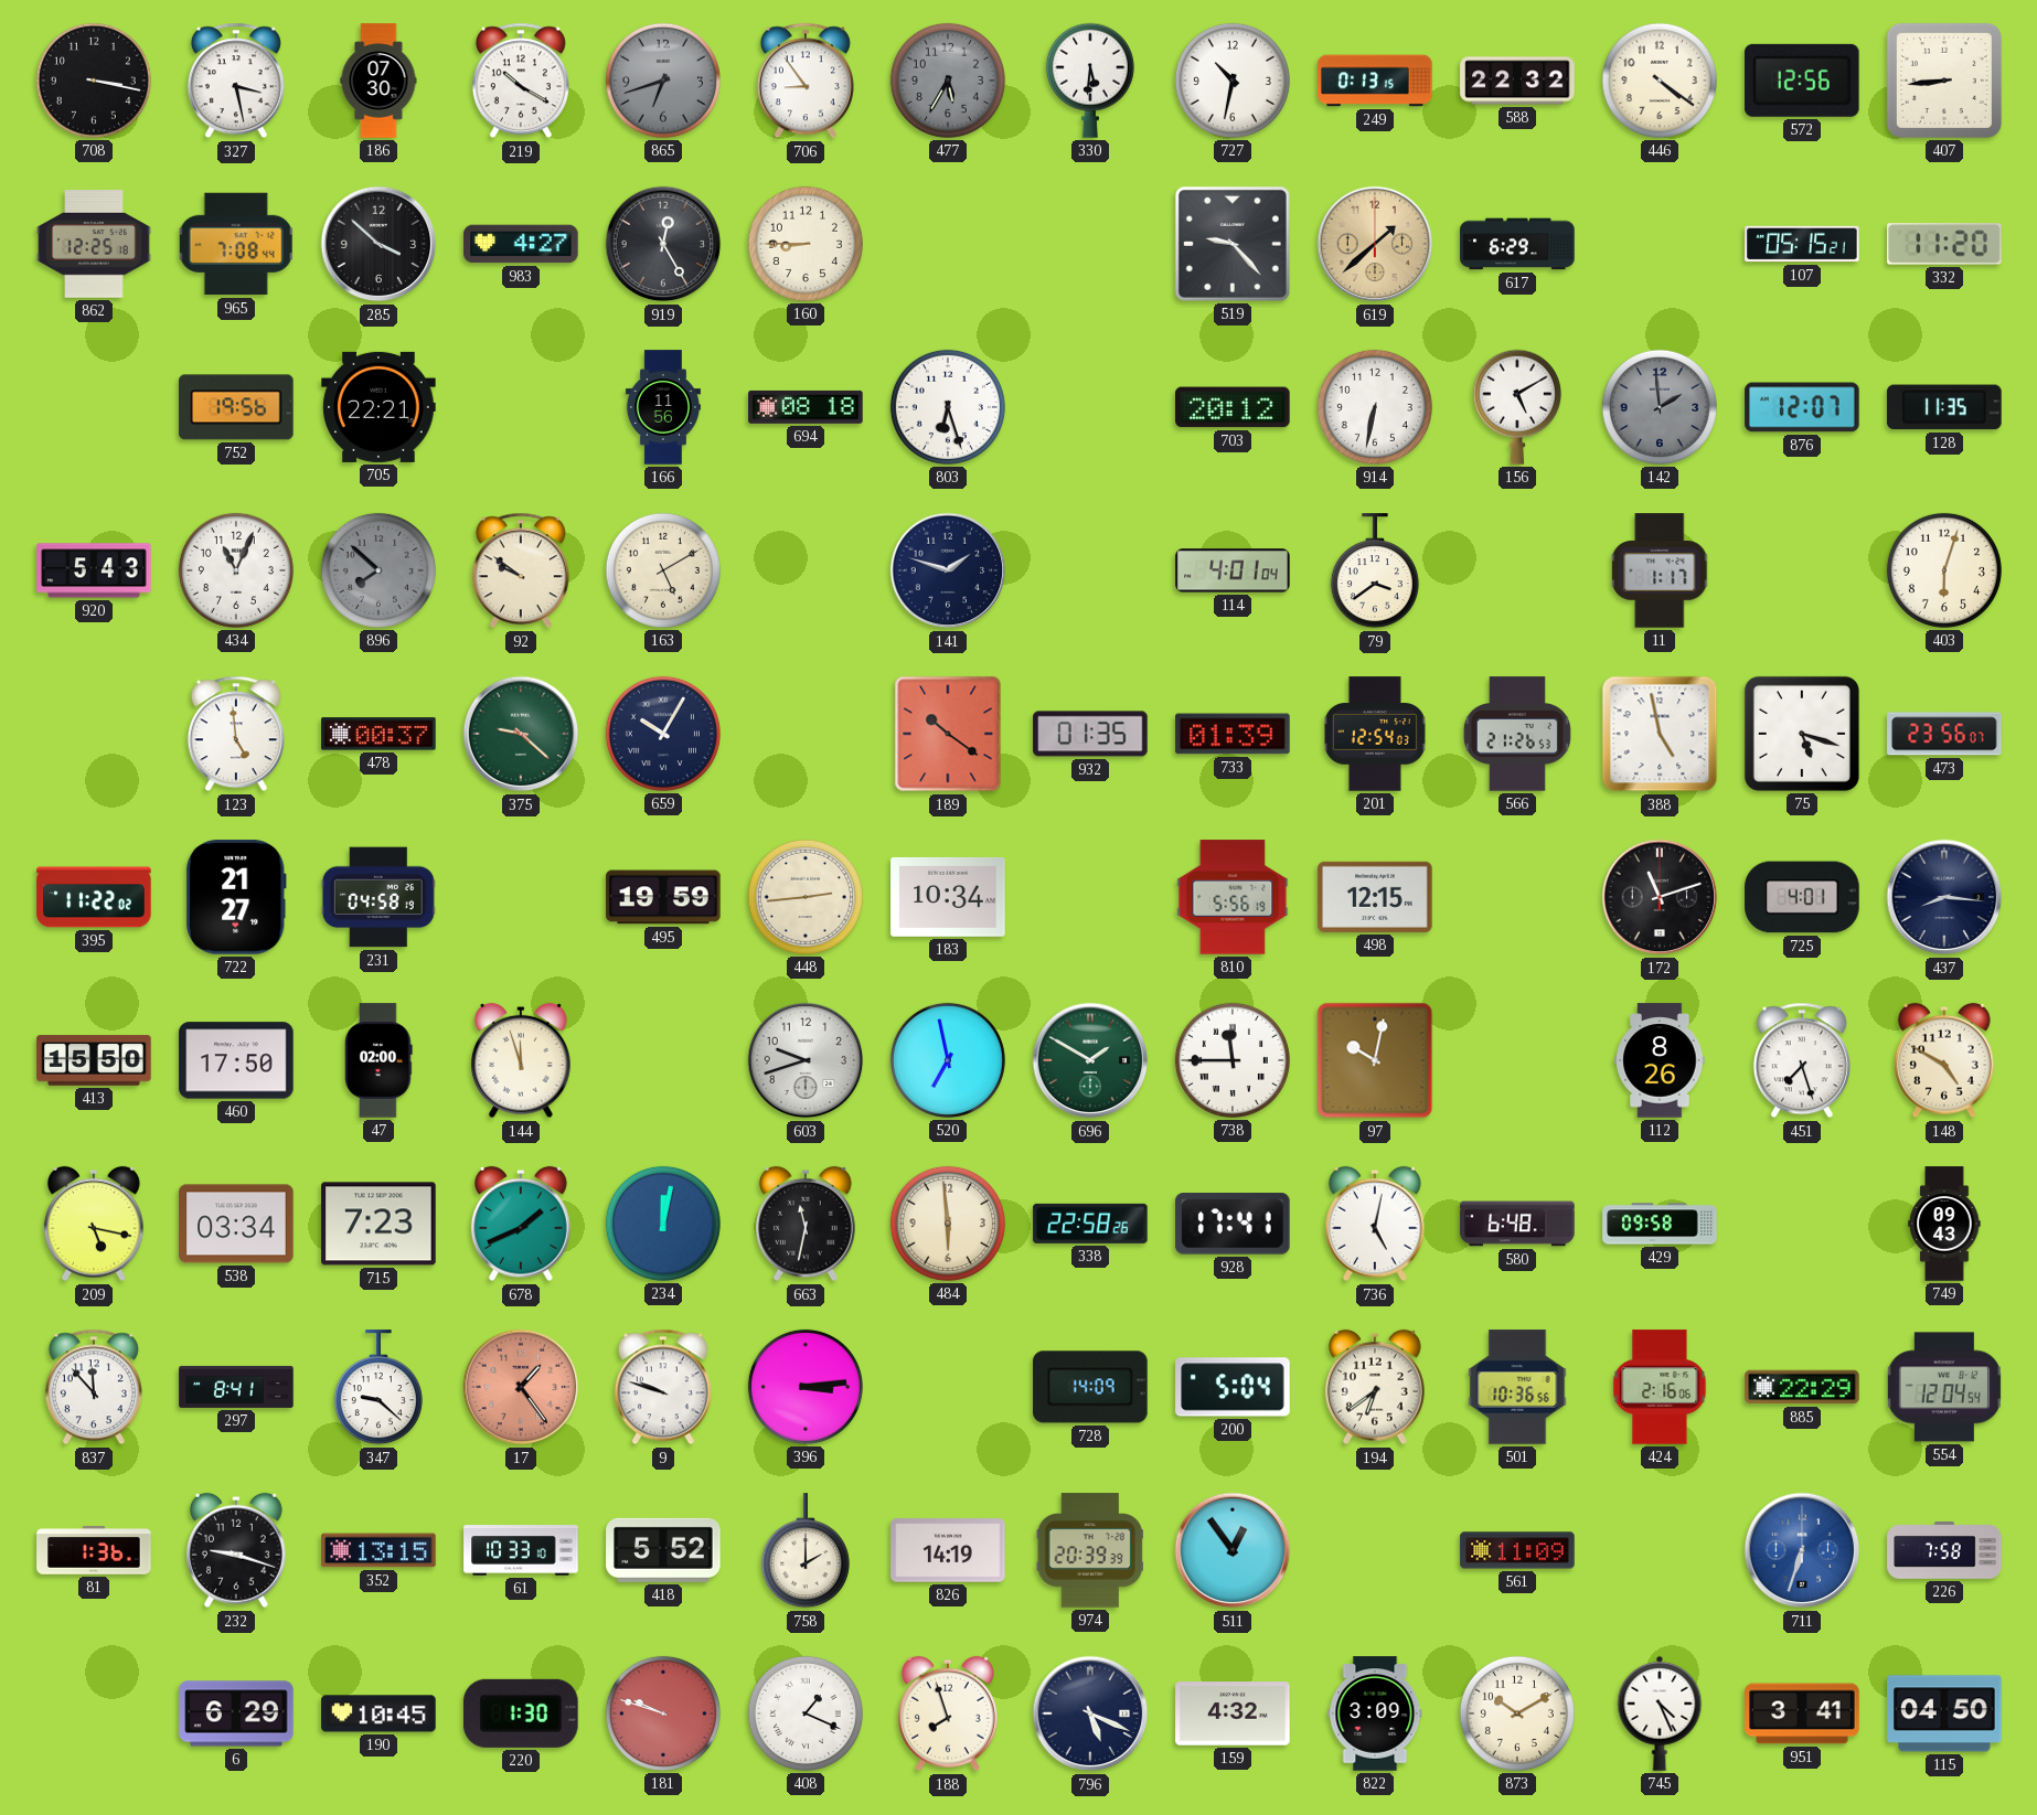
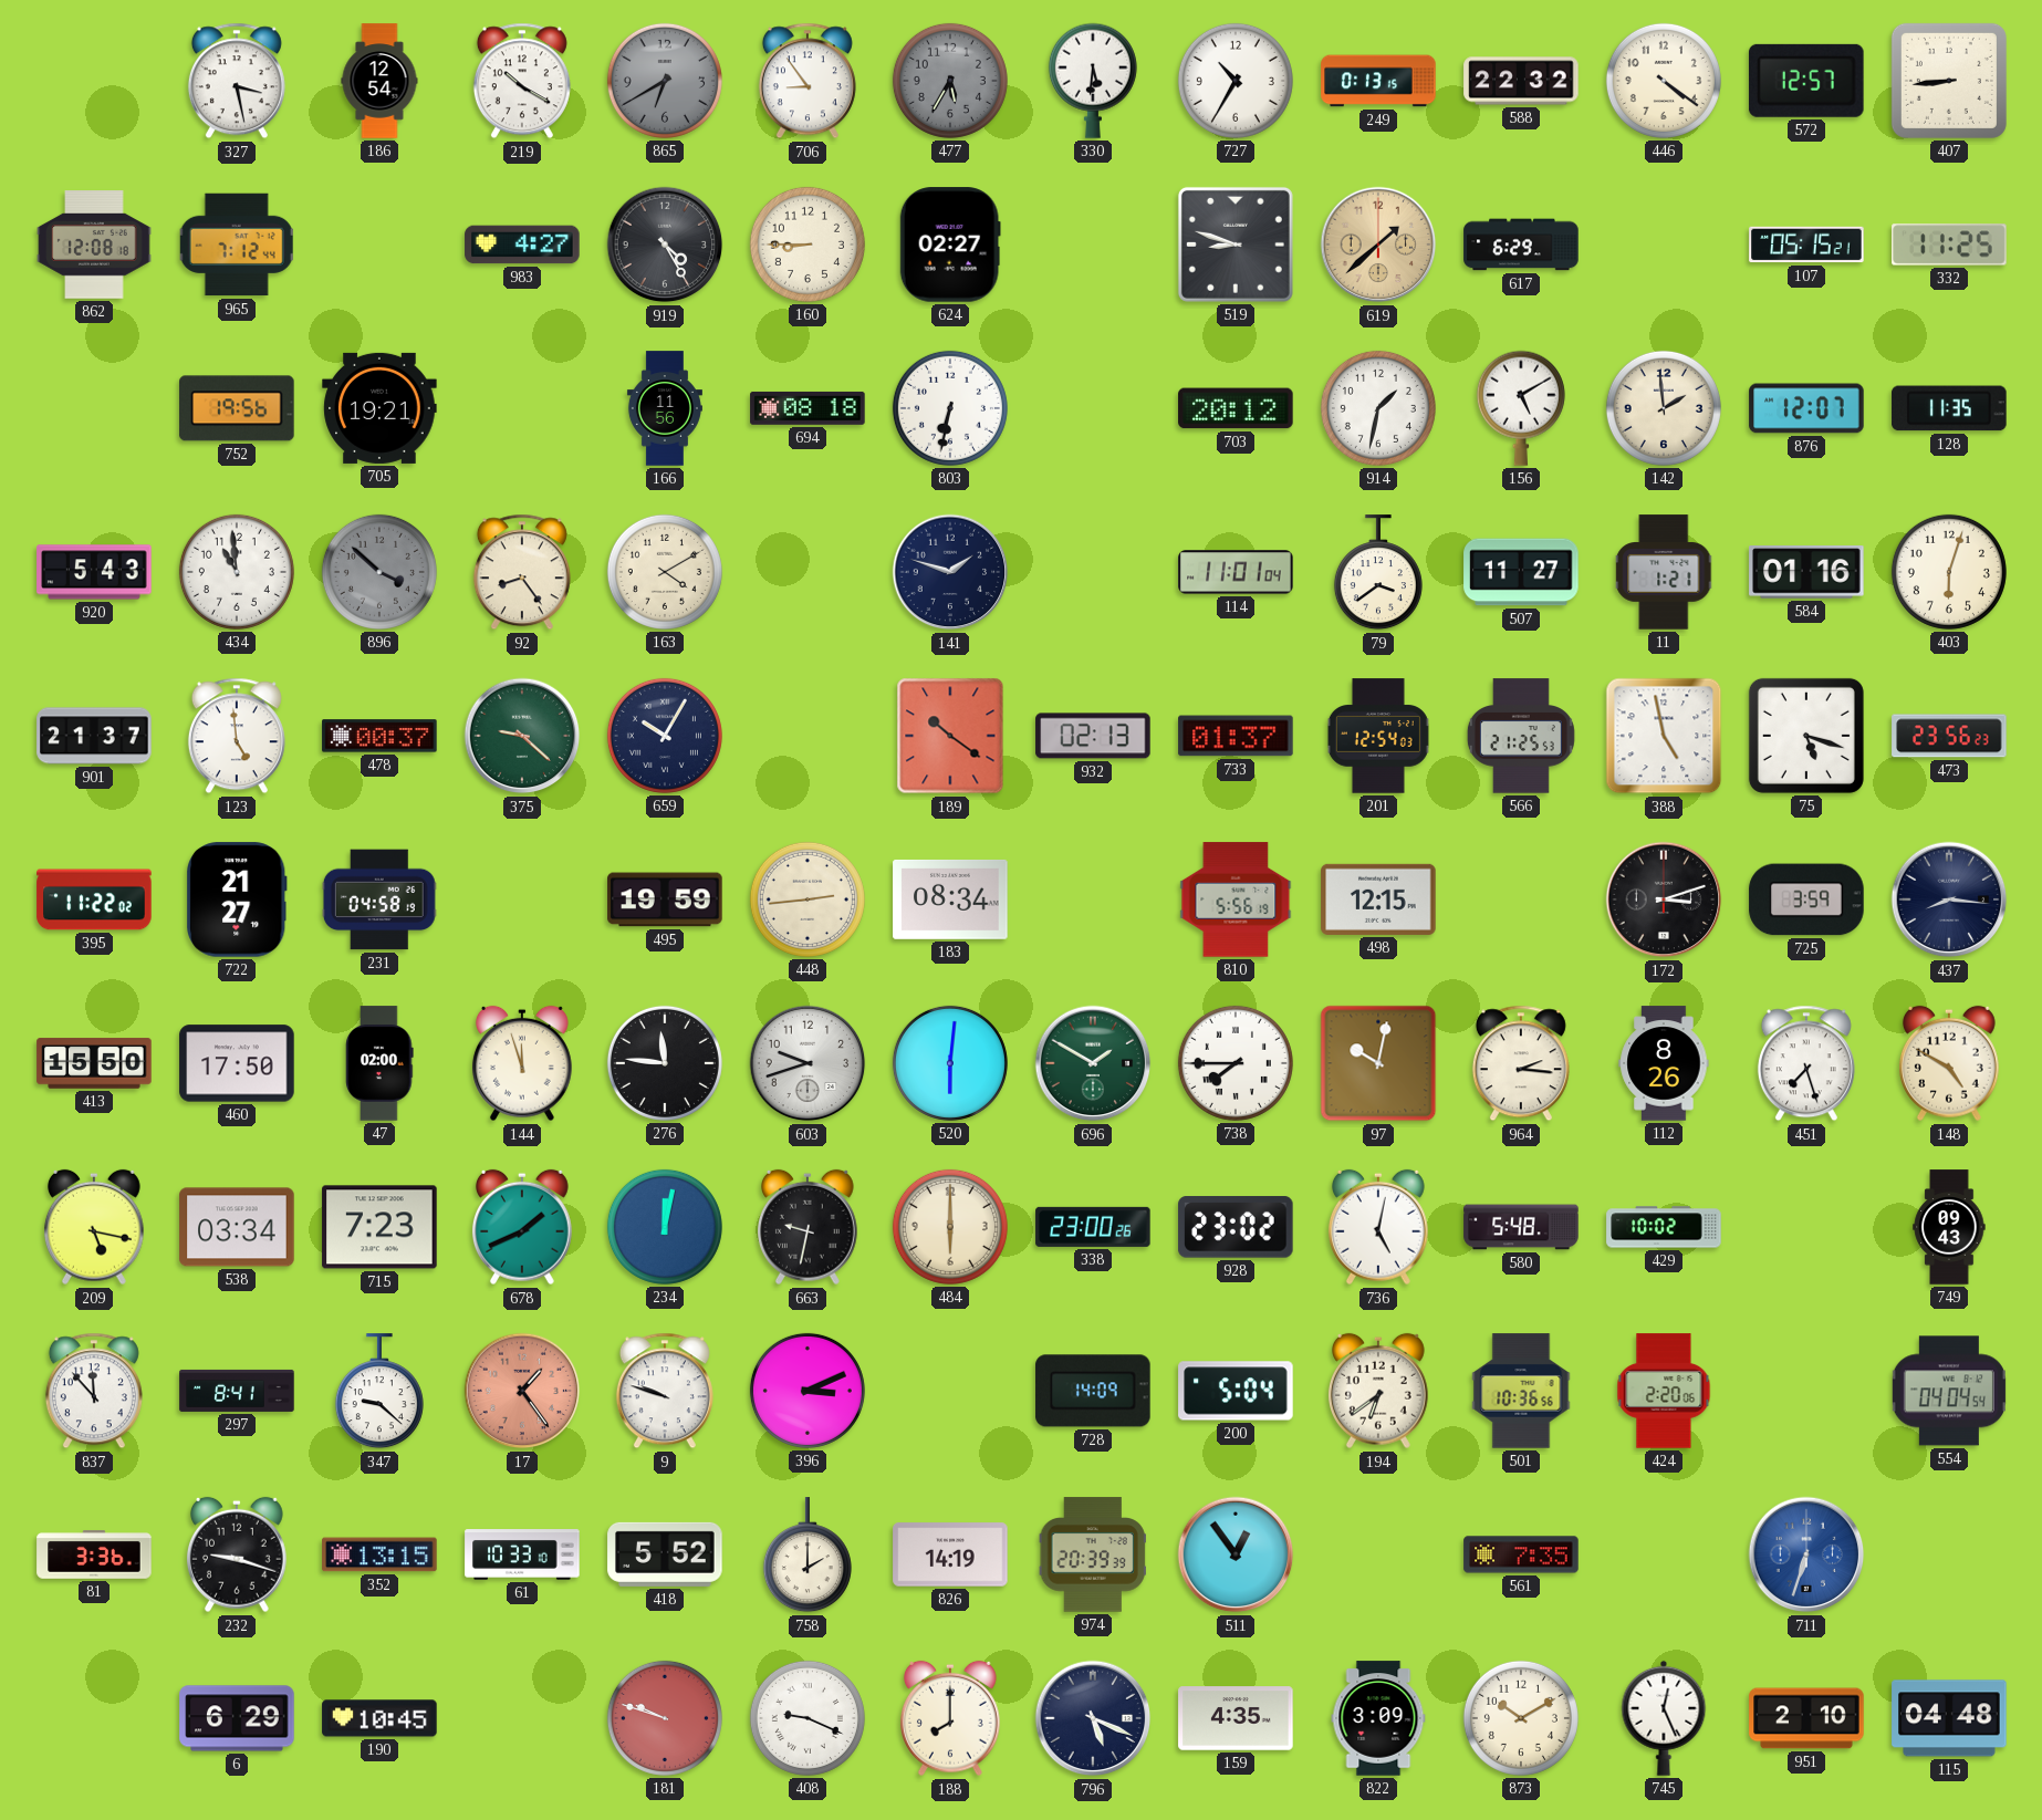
708: 3:17 -> none
186: 07:30 -> 12:54
865: 6:42 -> 6:40
727: 10:32 -> 10:35
572: 12:56 -> 12:57
862: 12:25 -> 12:08
965: 7:08 -> 7:12
285: 3:52 -> none
919: 12:25 -> 4:25
624: none -> 02:27
519: 9:23 -> 8:48
332: 11:20 -> 11:25
705: 22:21 -> 19:21
803: 6:27 -> 6:32
914: 6:32 -> 1:32
142 dial: grey -> cream
434: 11:04 -> 10:59
896: 7:52 -> 3:52
92: 9:51 -> 8:24
163: 5:10 -> 4:10
114: 4:01 -> 11:01
507: none -> 11:27
11: 1:17 -> 1:21
584: none -> 01:16
901: none -> 21:37
932: 01:35 -> 02:13
733: 01:39 -> 01:37
566: 21:26 -> 21:25
473: 23:56:07 -> 23:56:23
183: 10:34 -> 08:34
172: 11:12 -> 3:12
725: 4:01 -> 3:59
276: none -> 11:46
520: 6:58 -> 6:01
738: 11:45 -> 7:45
964: none -> 2:16
663: 11:32 -> 9:32
484: 5:59 -> 6:00
338: 22:58 -> 23:00
928: 17:41 -> 23:02
580: 6:48 -> 5:48
429: 09:58 -> 10:02
396: 3:14 -> 3:11
424: 2:16 -> 2:20
885: 22:29 -> none
554: 12:04 -> 04:04
81: 1:36 -> 3:36
561: 11:09 -> 7:35
226: 7:58 -> none
220: 1:30 -> none
408: 1:19 -> 9:19
188: 7:57 -> 8:00
159: 4:32 -> 4:35
745: 4:26 -> 12:26
951: 3:41 -> 2:10
115: 04:50 -> 04:48
